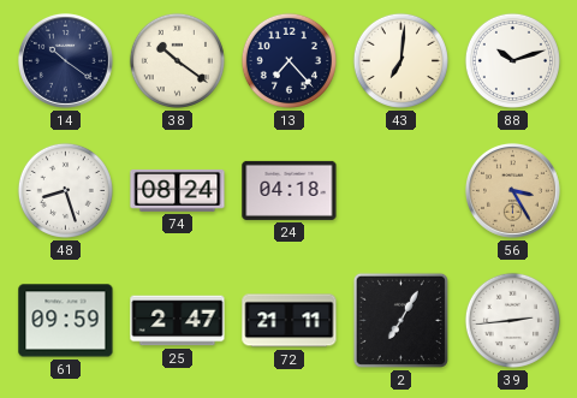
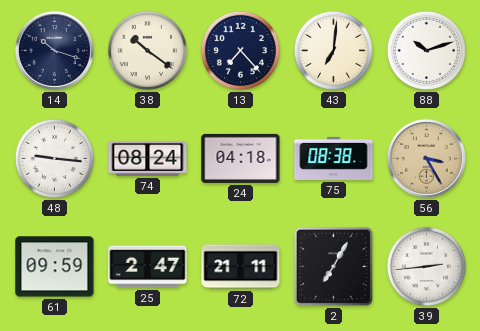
14: 10:21 -> 10:18
48: 8:27 -> 9:16
75: none -> 08:38
